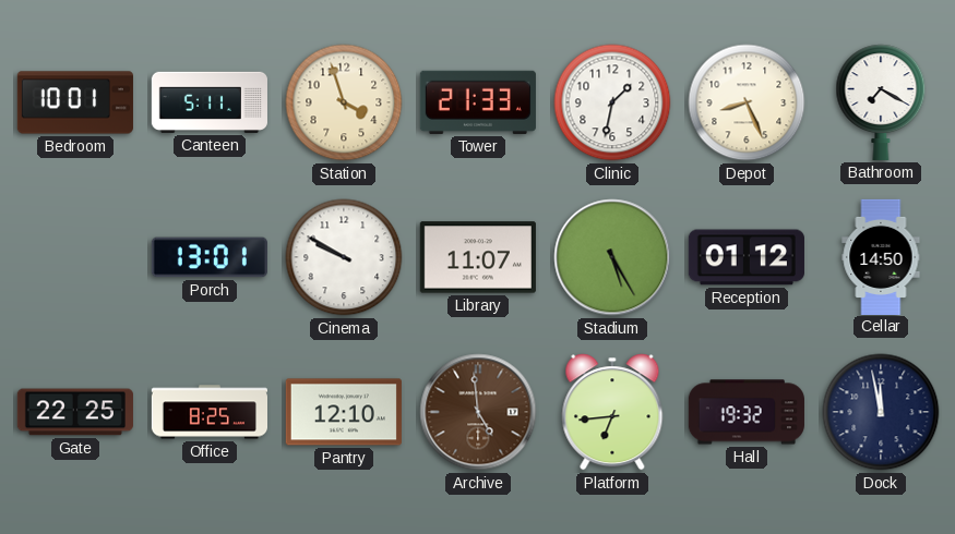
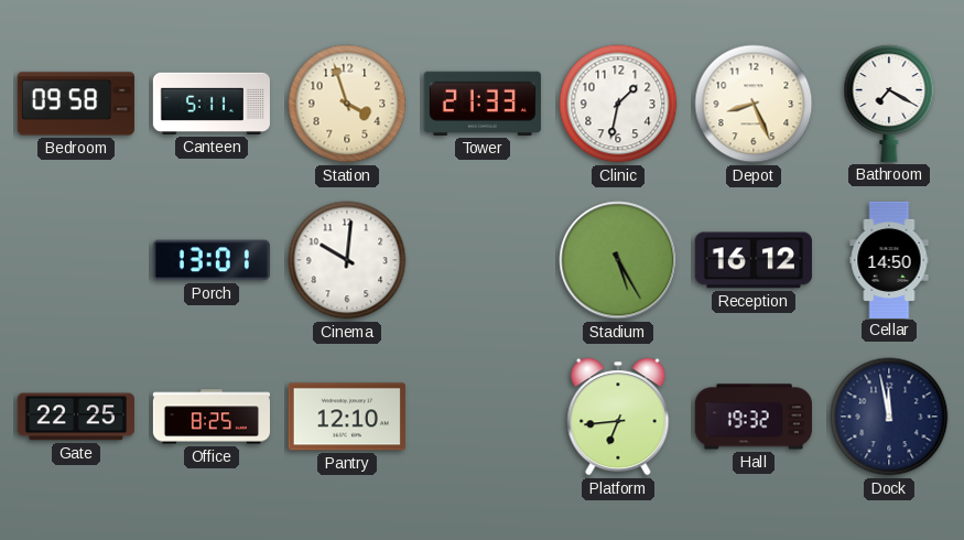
Bedroom: 10:01 -> 09:58
Cinema: 9:50 -> 10:01
Library: 11:07 -> none
Reception: 01:12 -> 16:12
Archive: 4:59 -> none
